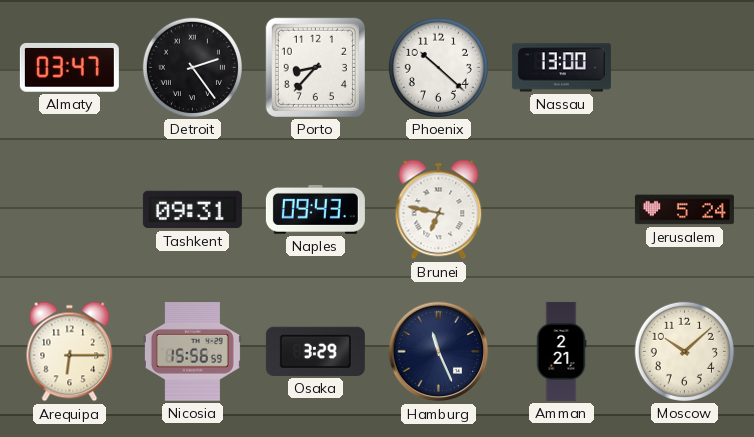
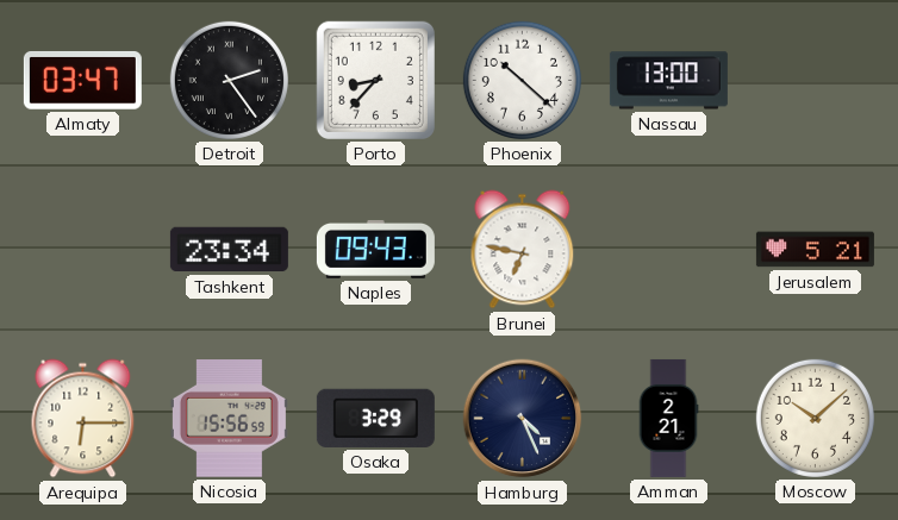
Tashkent: 09:31 -> 23:34
Jerusalem: 5:24 -> 5:21
Hamburg: 11:26 -> 4:26
